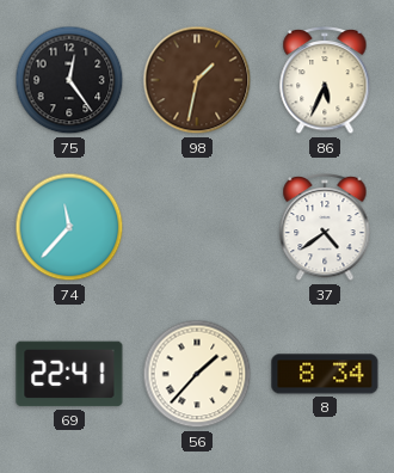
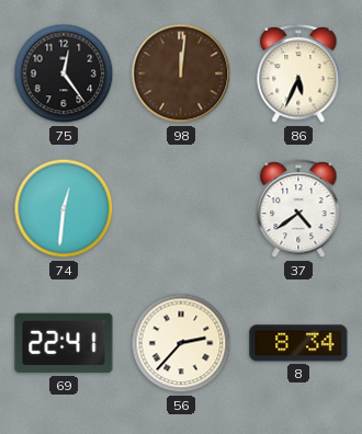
98: 1:32 -> 12:01
74: 11:37 -> 12:31
56: 1:37 -> 2:37
